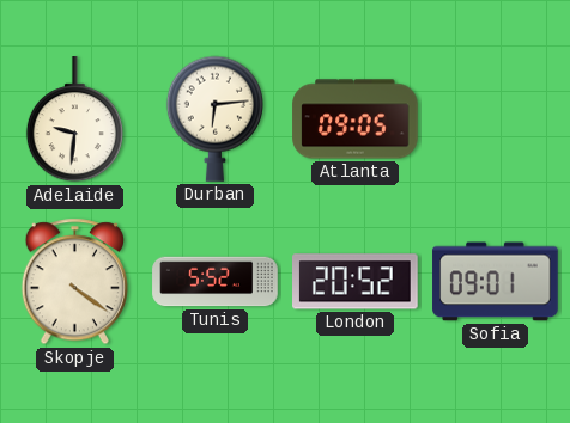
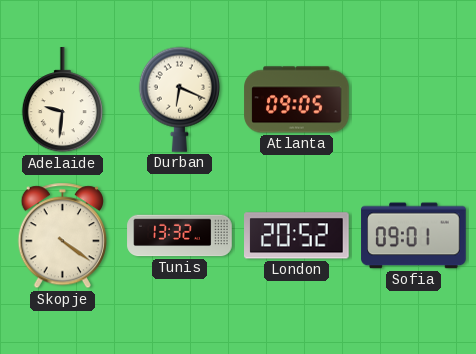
Durban: 6:14 -> 6:19
Tunis: 5:52 -> 13:32
